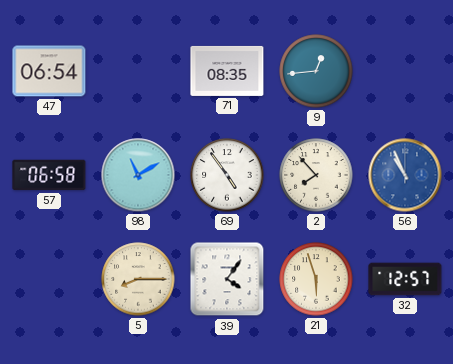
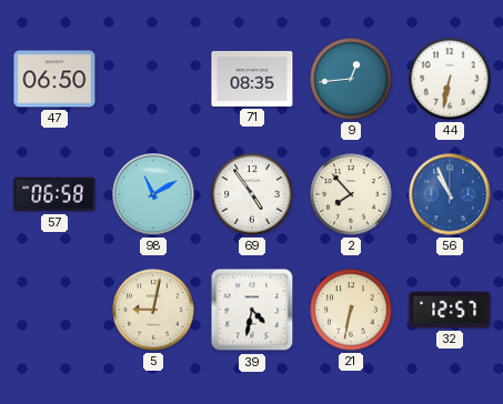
47: 06:54 -> 06:50
44: none -> 6:32
5: 8:15 -> 9:02
39: 4:06 -> 4:32
21: 5:57 -> 6:32
